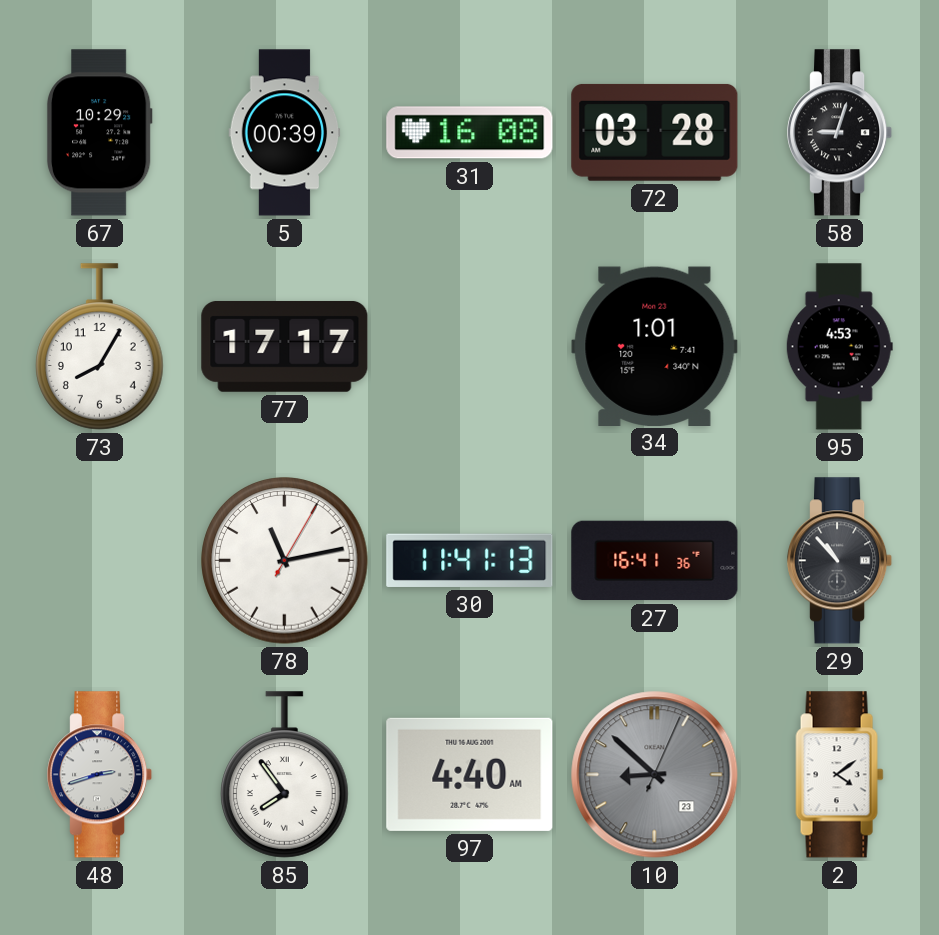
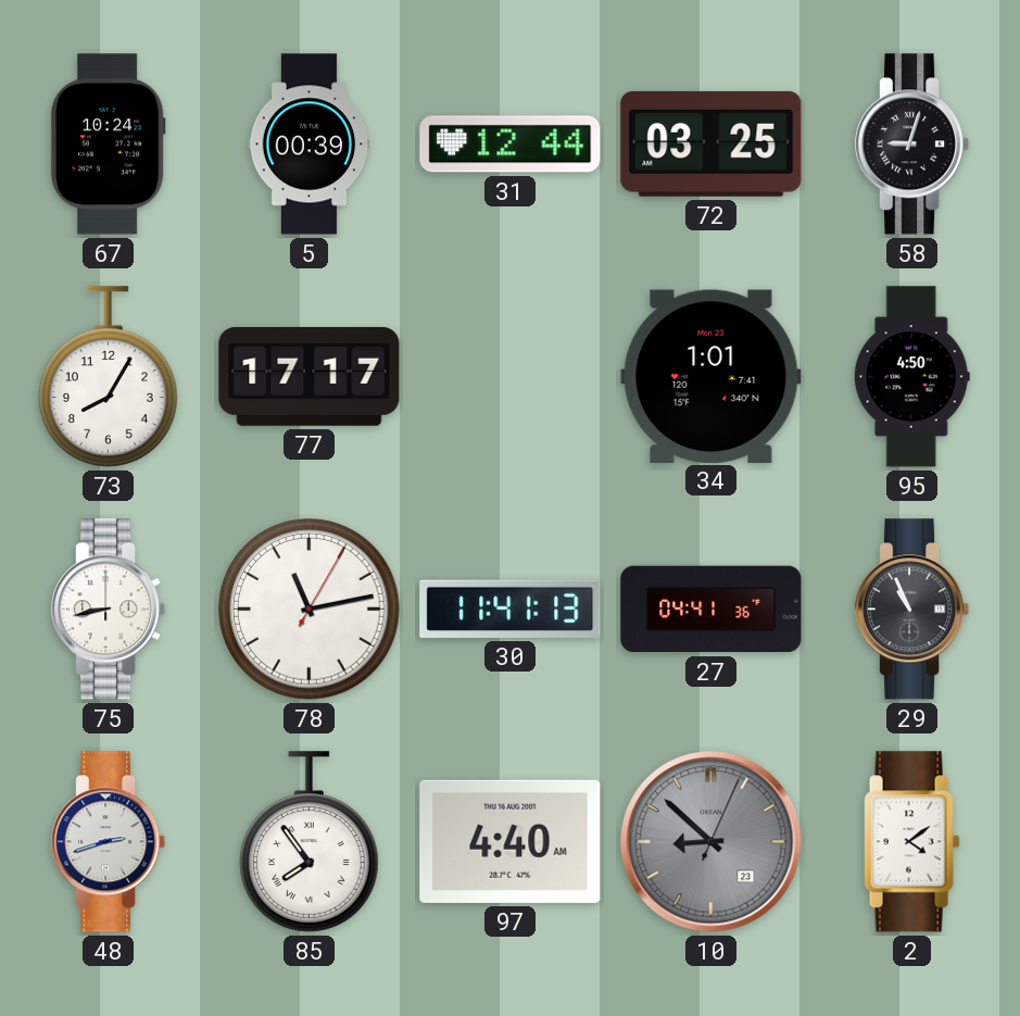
67: 10:29 -> 10:24
31: 16:08 -> 12:44
72: 03:28 -> 03:25
95: 4:53 -> 4:50
75: none -> 8:43
27: 16:41 -> 04:41
29: 10:53 -> 10:56
